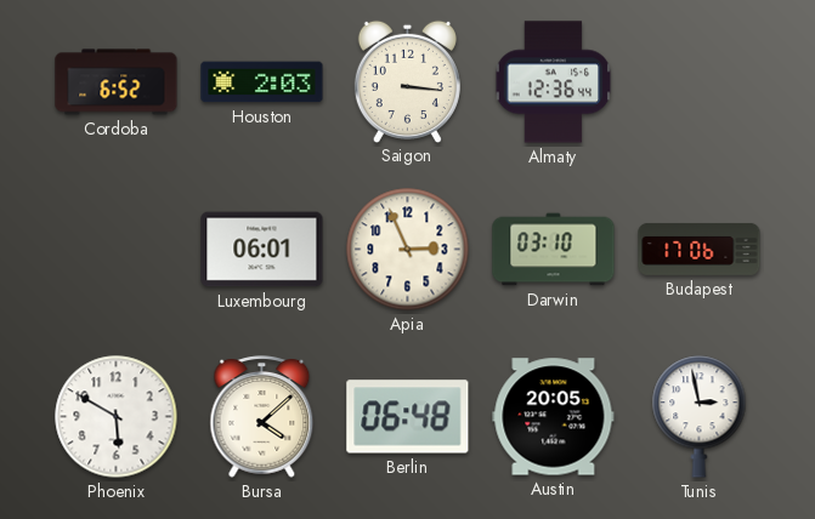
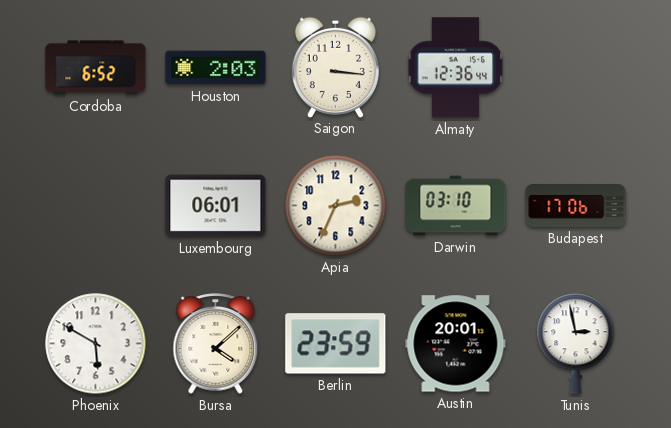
Apia: 2:56 -> 2:34
Berlin: 06:48 -> 23:59
Austin: 20:05 -> 20:01
